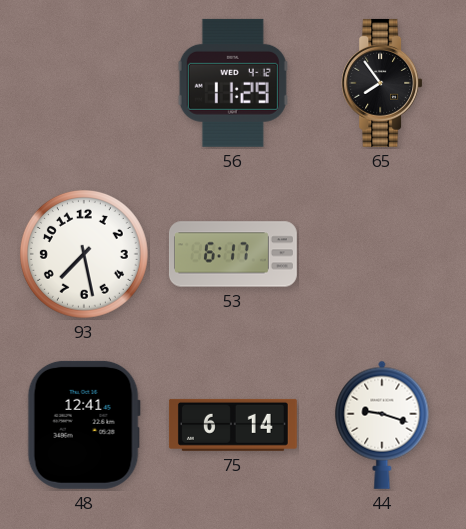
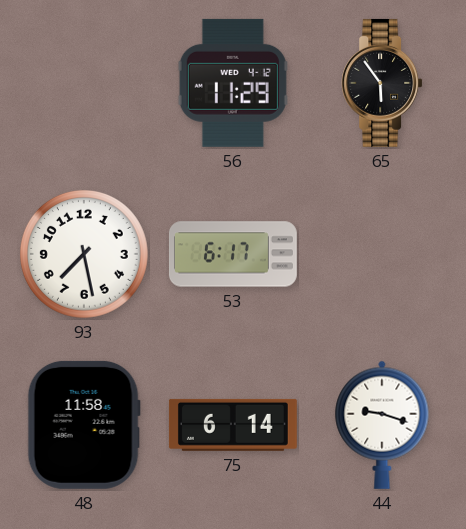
65: 7:54 -> 5:54
48: 12:41 -> 11:58
